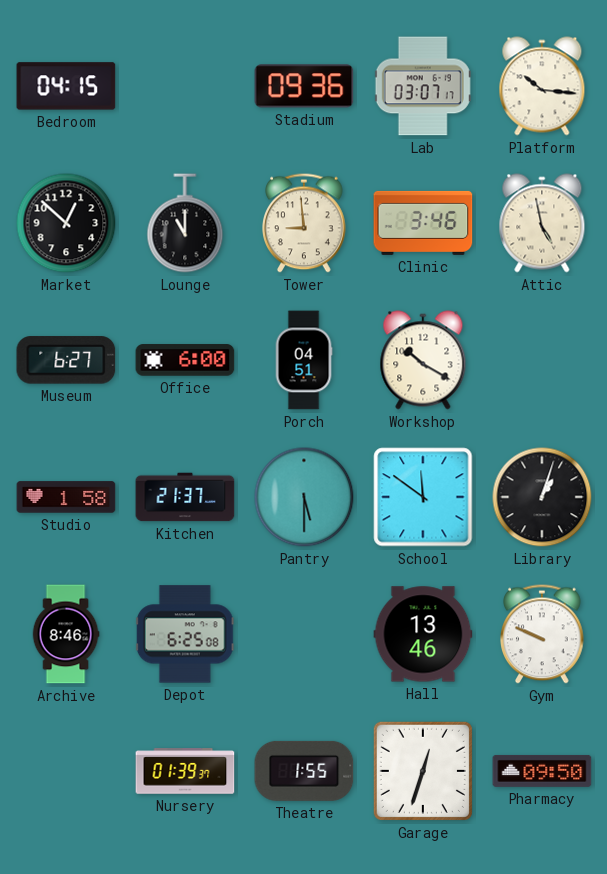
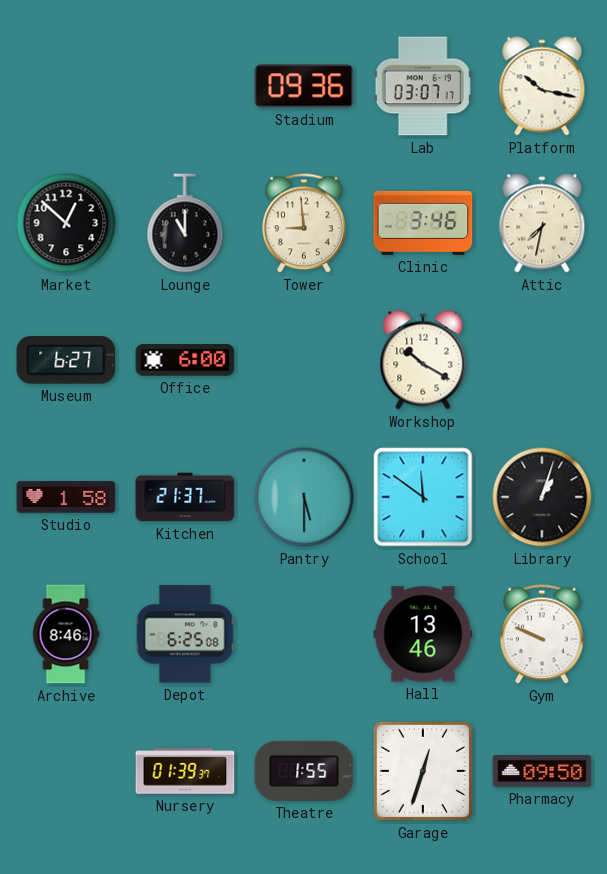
Bedroom: 04:15 -> none
Platform: 10:16 -> 10:17
Attic: 4:58 -> 7:32
Porch: 04:51 -> none
